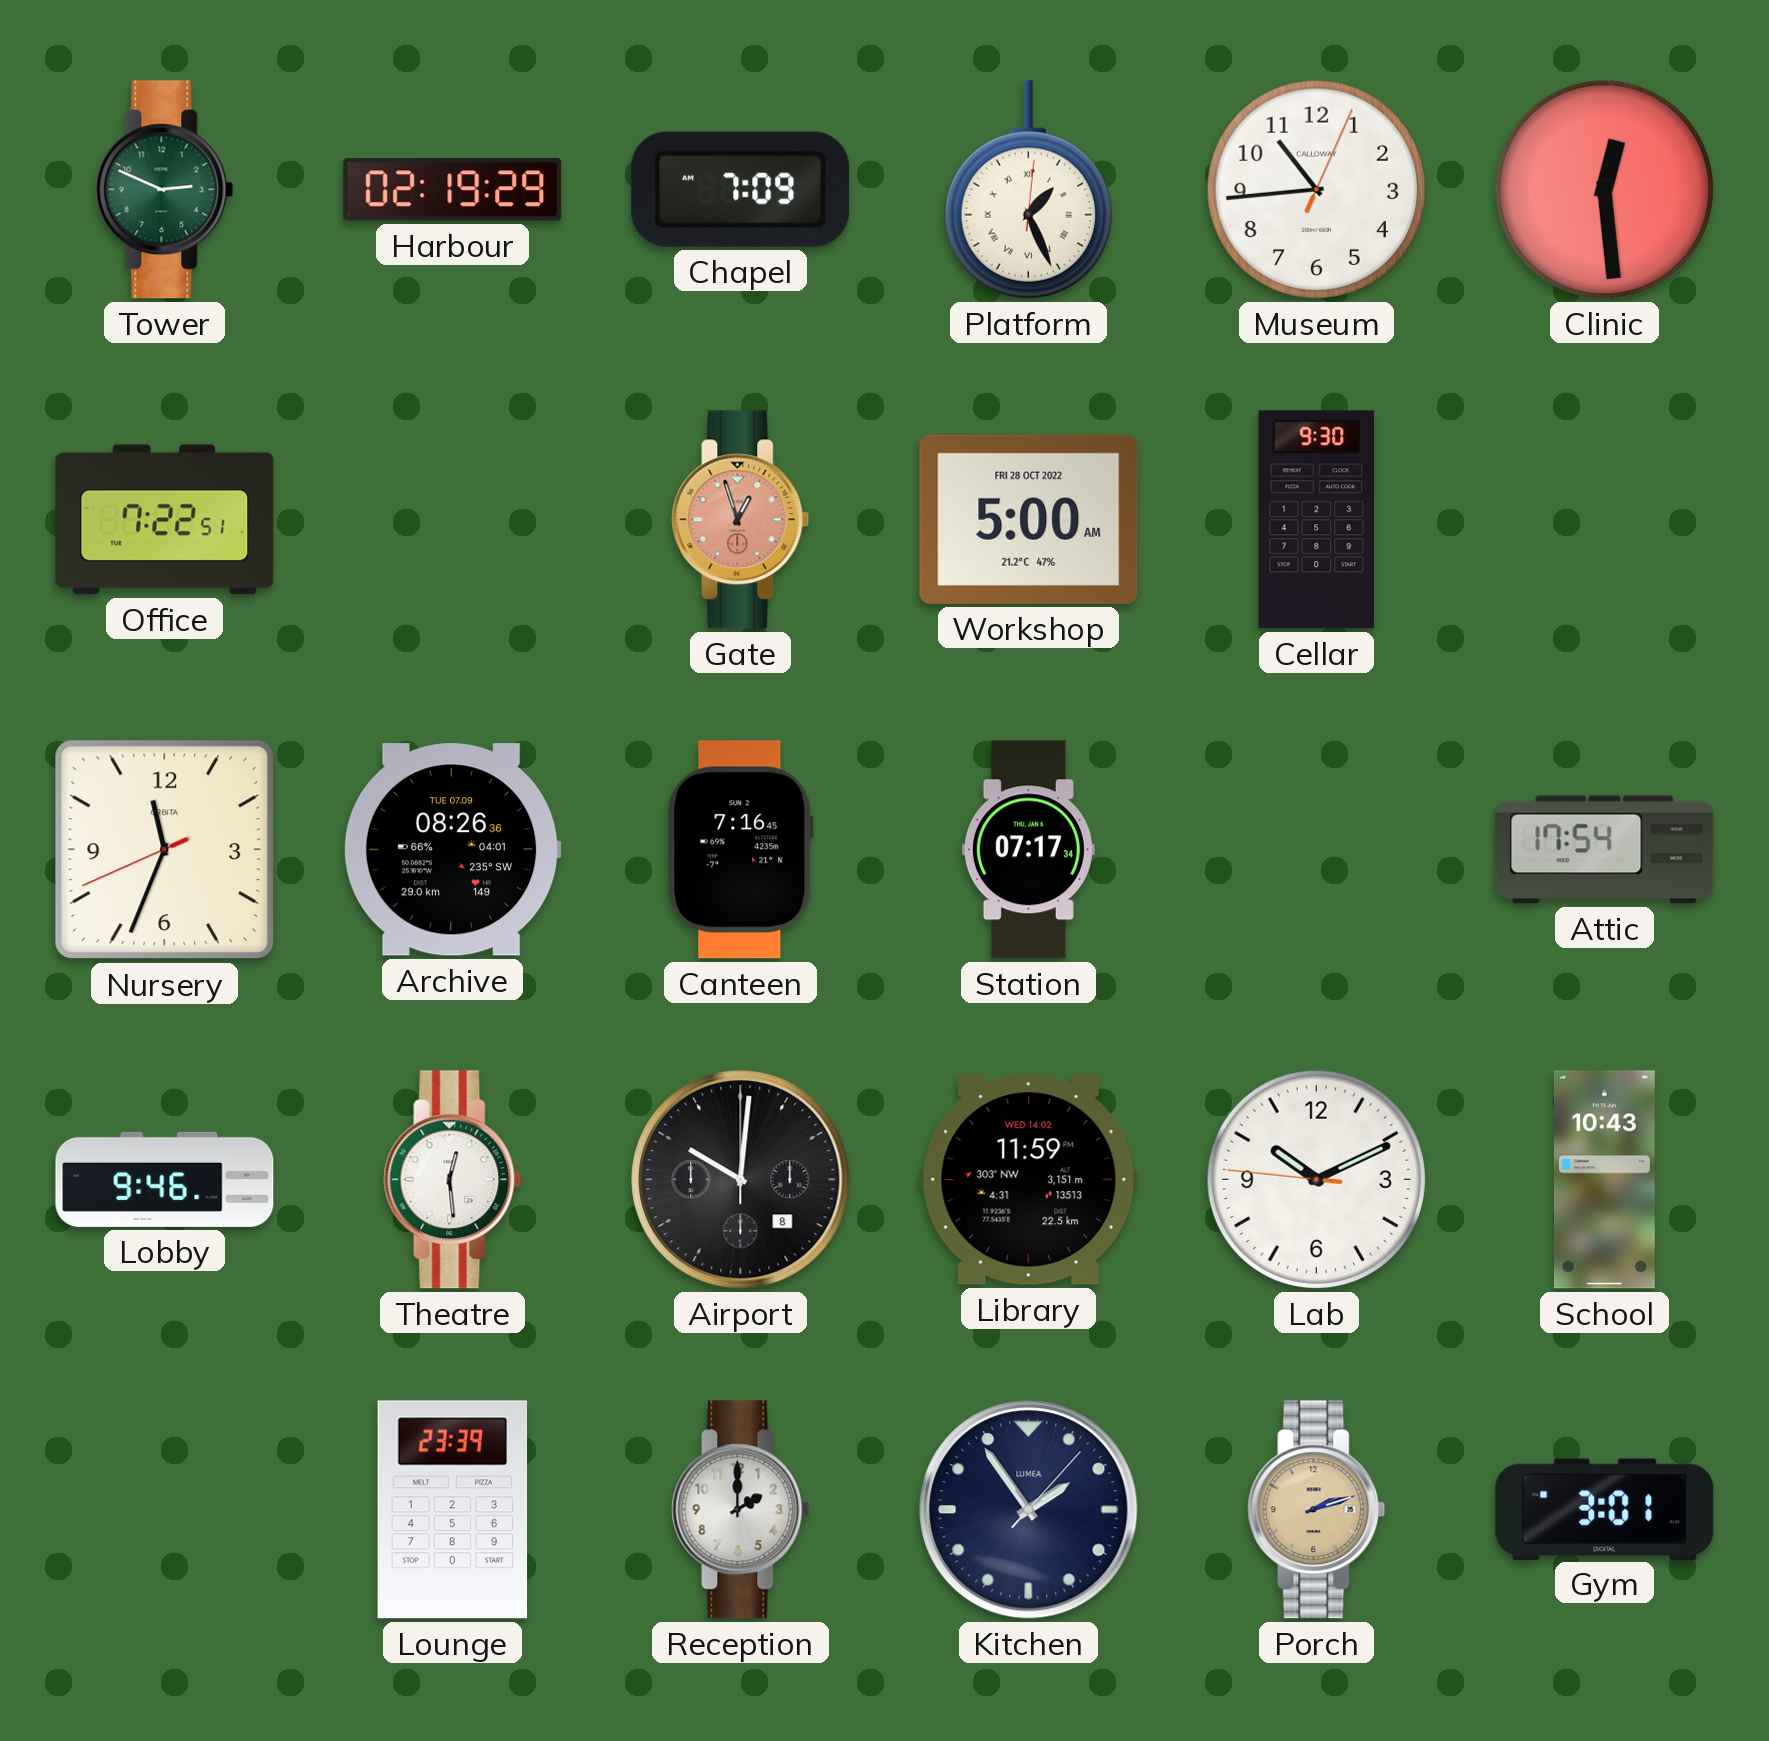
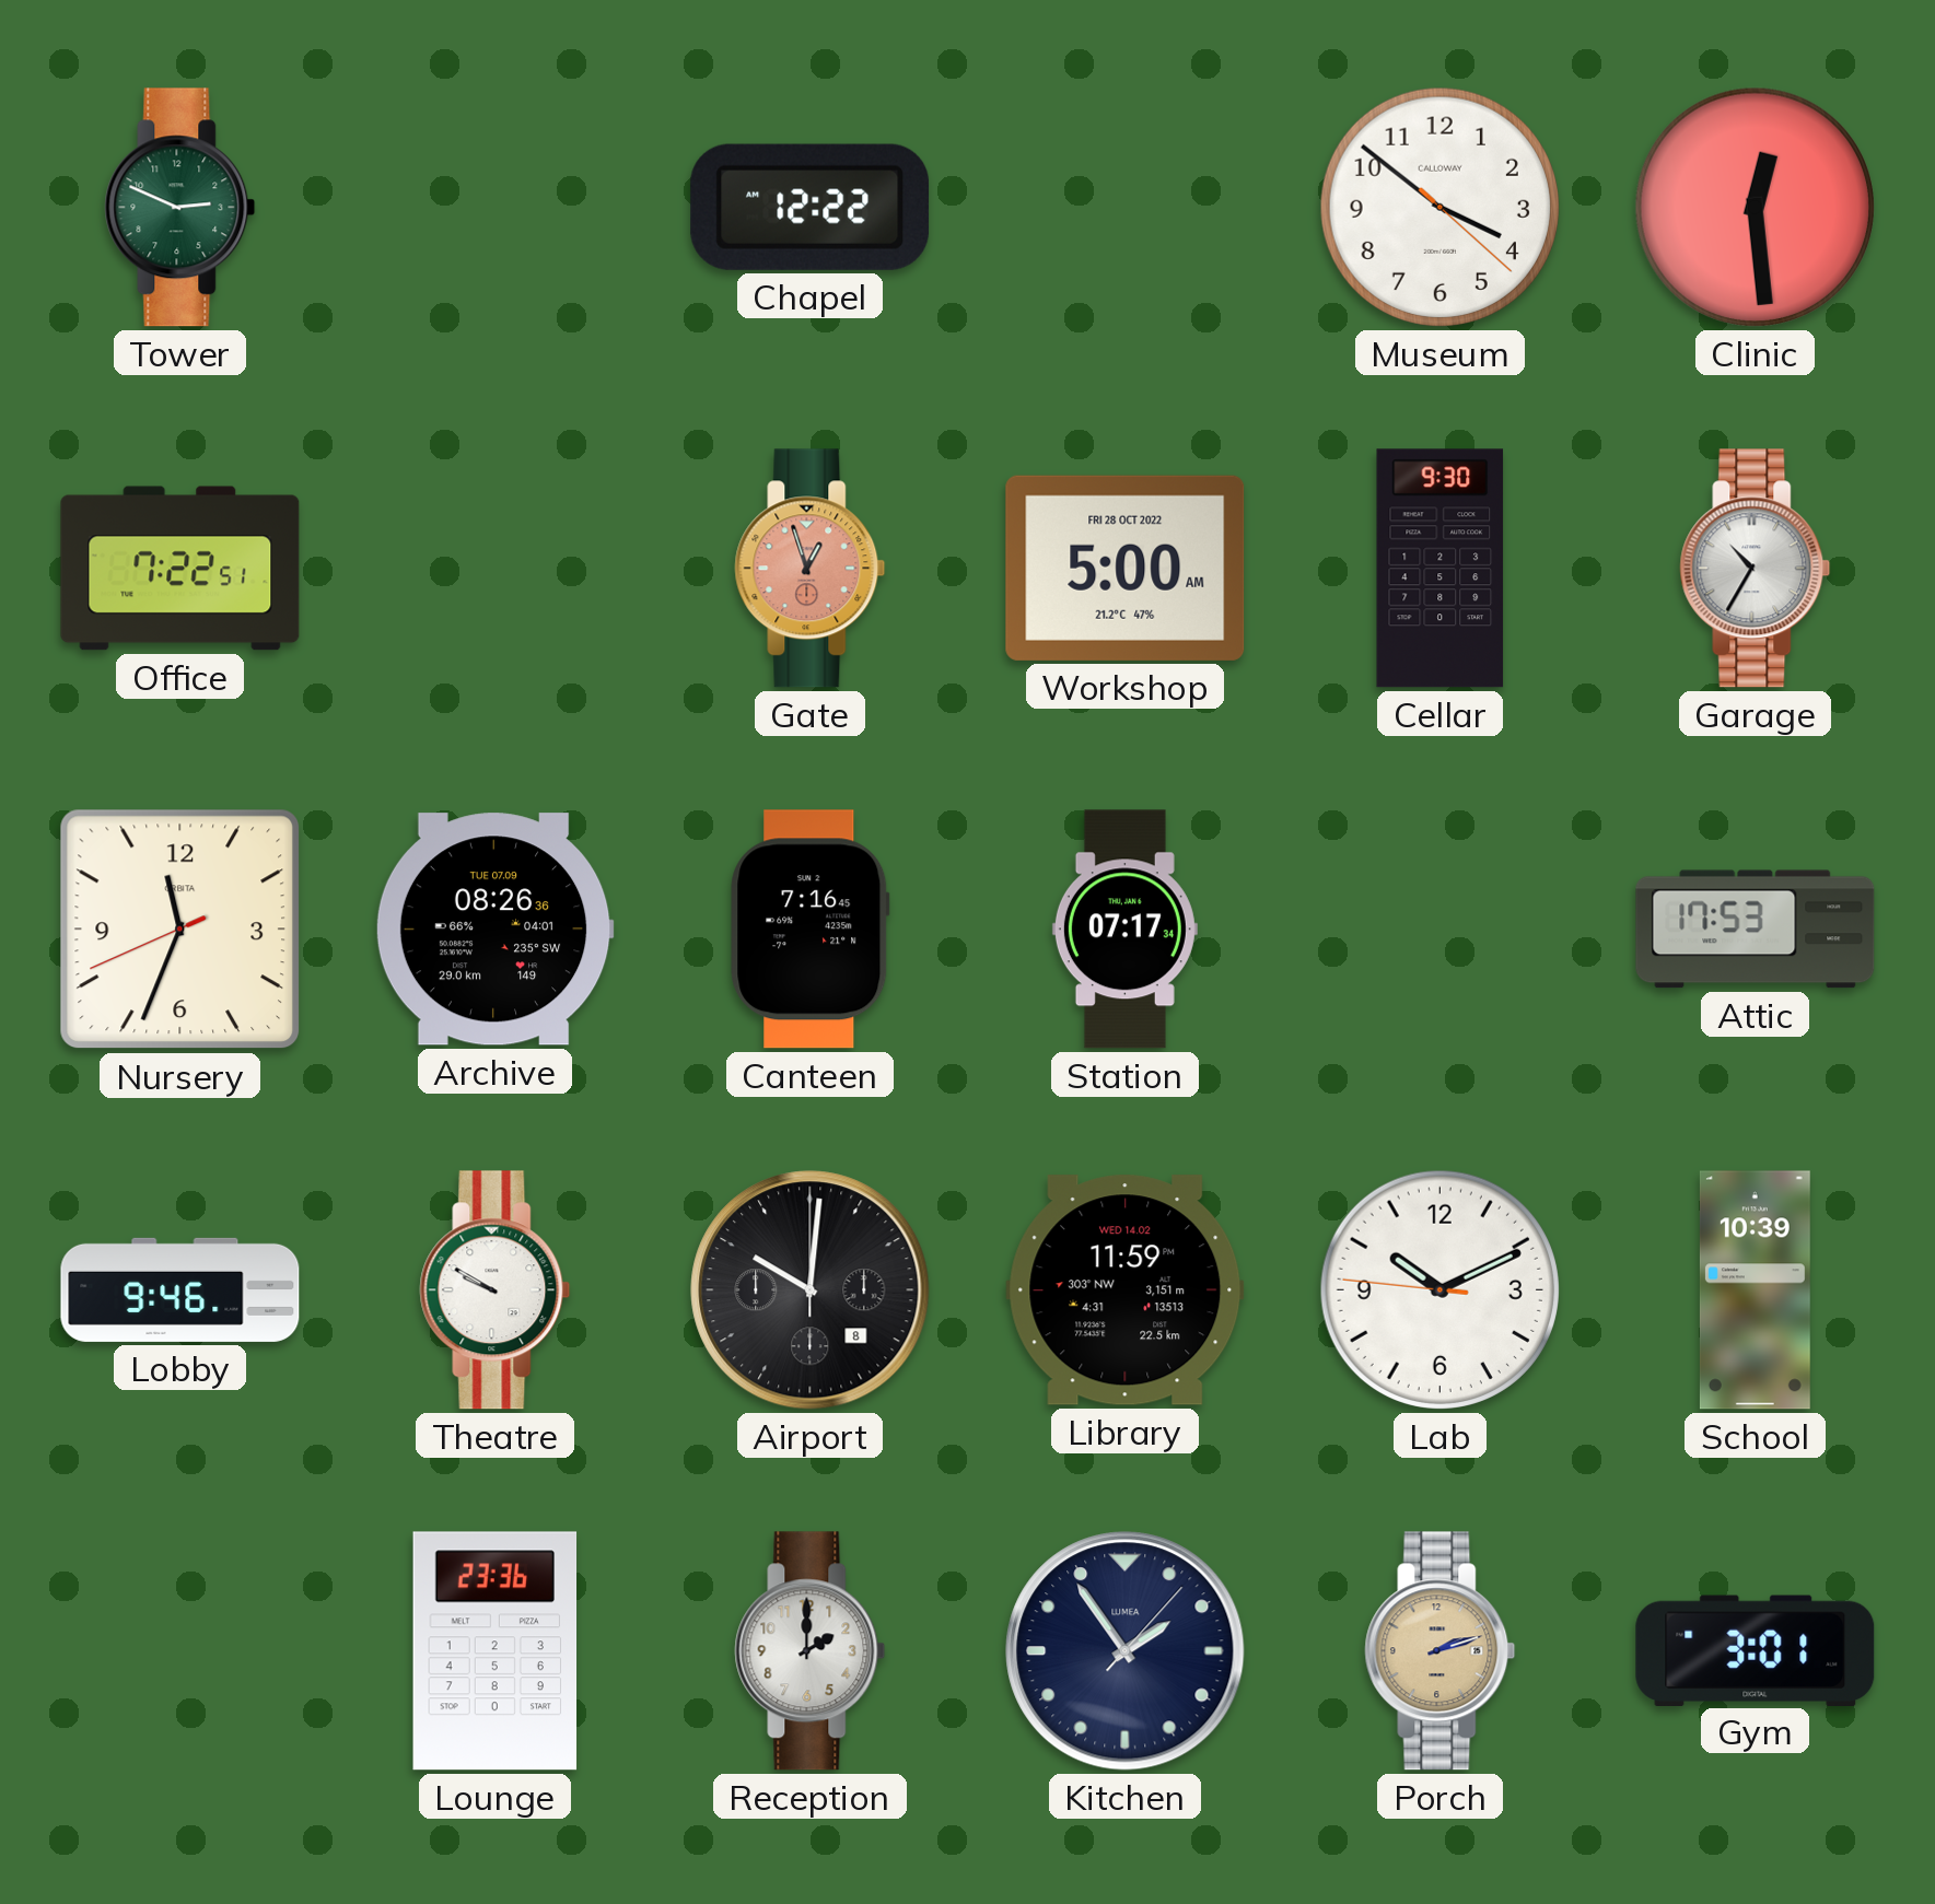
Harbour: 02:19 -> none
Chapel: 7:09 -> 12:22
Platform: 1:26 -> none
Museum: 10:44 -> 3:51
Garage: none -> 10:35
Attic: 17:54 -> 17:53
Theatre: 12:29 -> 9:50
School: 10:43 -> 10:39
Lounge: 23:39 -> 23:36
